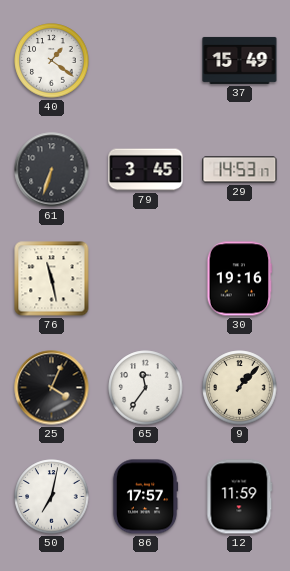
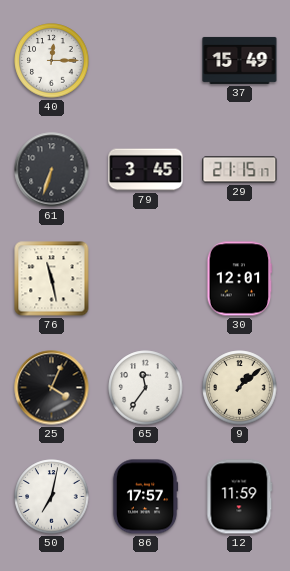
40: 1:21 -> 12:15
29: 14:53 -> 21:15
30: 19:16 -> 12:01
9: 1:07 -> 1:08
